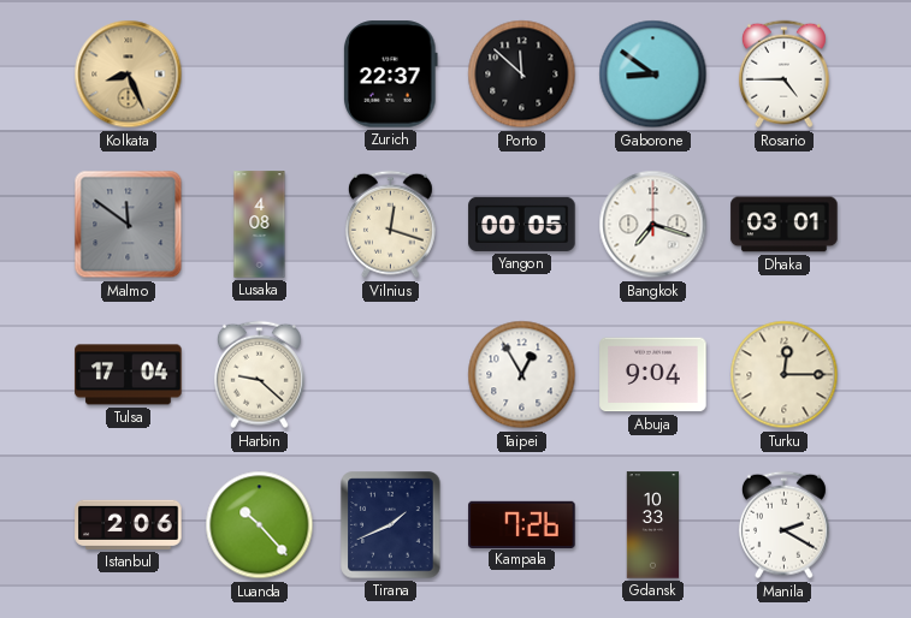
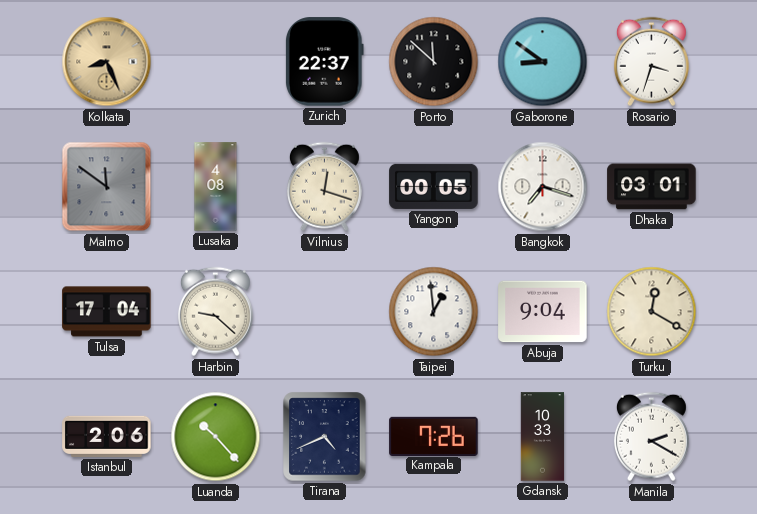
Rosario: 4:45 -> 3:33
Taipei: 12:55 -> 12:59
Turku: 12:15 -> 12:20
Tirana: 1:41 -> 4:41
